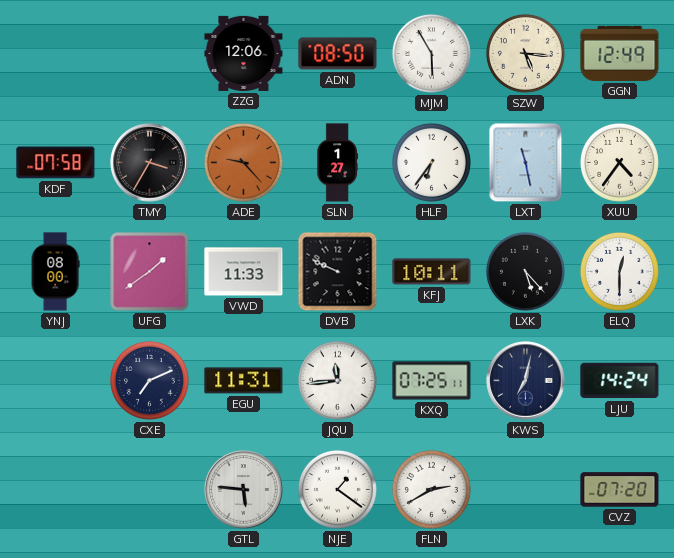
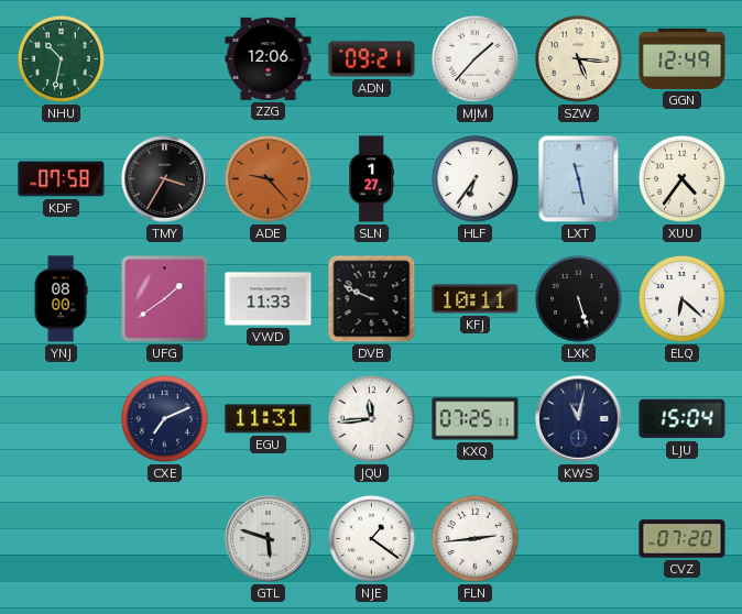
NHU: none -> 10:32
ADN: 08:50 -> 09:21
MJM: 5:55 -> 1:37
LXK: 5:23 -> 5:27
ELQ: 12:30 -> 6:22
KWS: 7:02 -> 11:02
LJU: 14:24 -> 15:04
GTL: 5:46 -> 5:48
FLN: 2:40 -> 2:44
